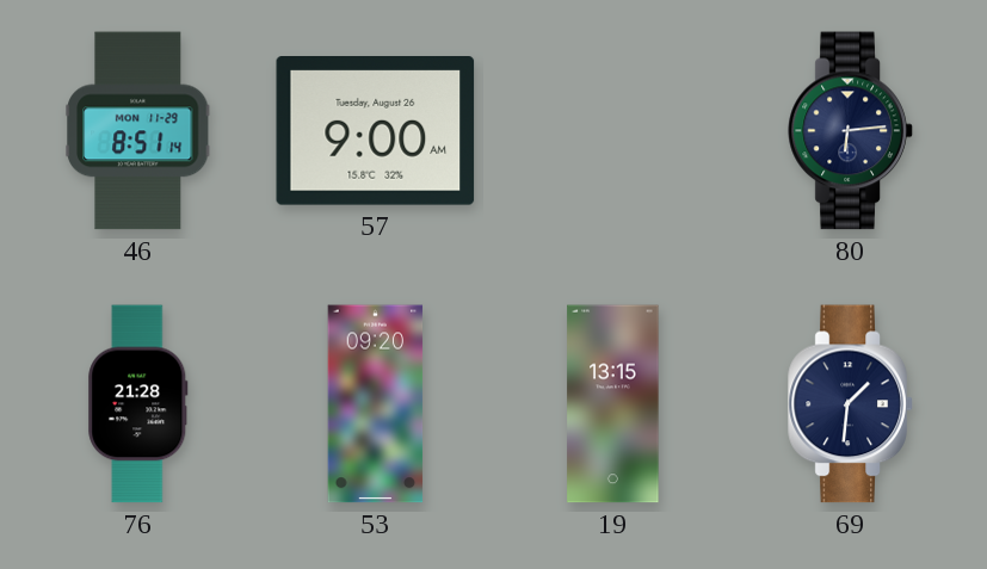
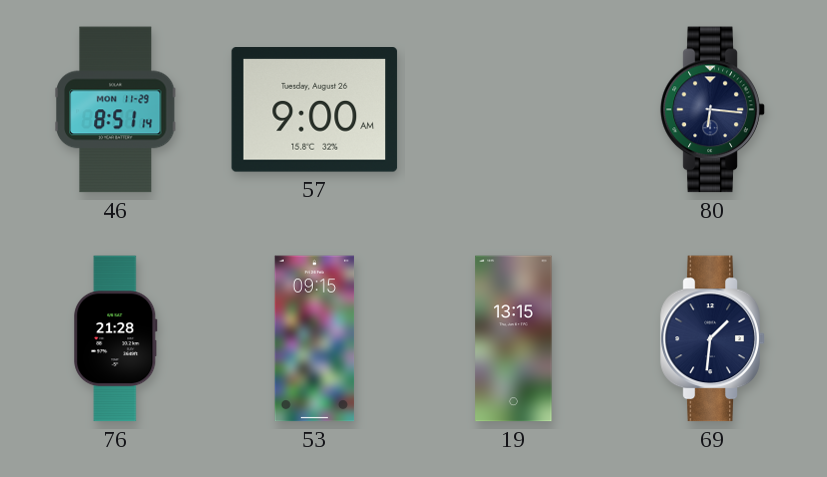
80: 6:14 -> 6:16
53: 09:20 -> 09:15
